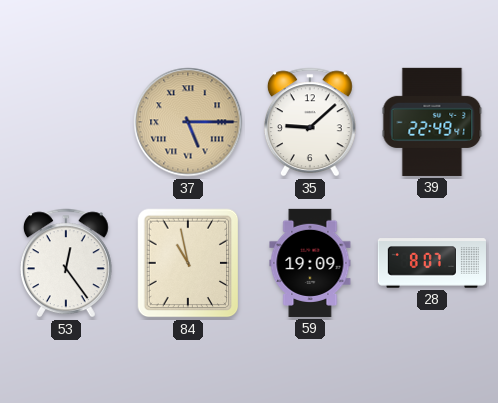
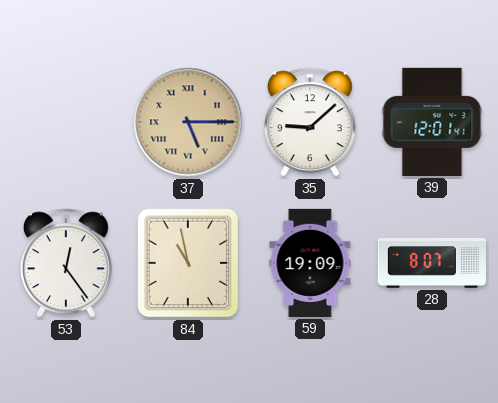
39: 22:49 -> 12:01
